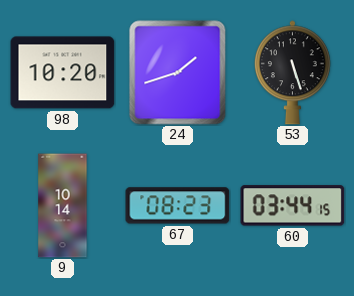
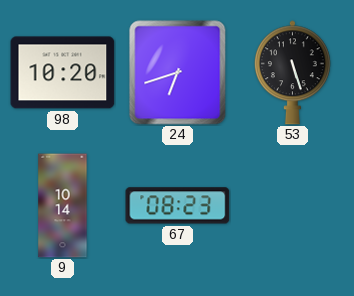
24: 1:42 -> 6:42
60: 03:44 -> none
